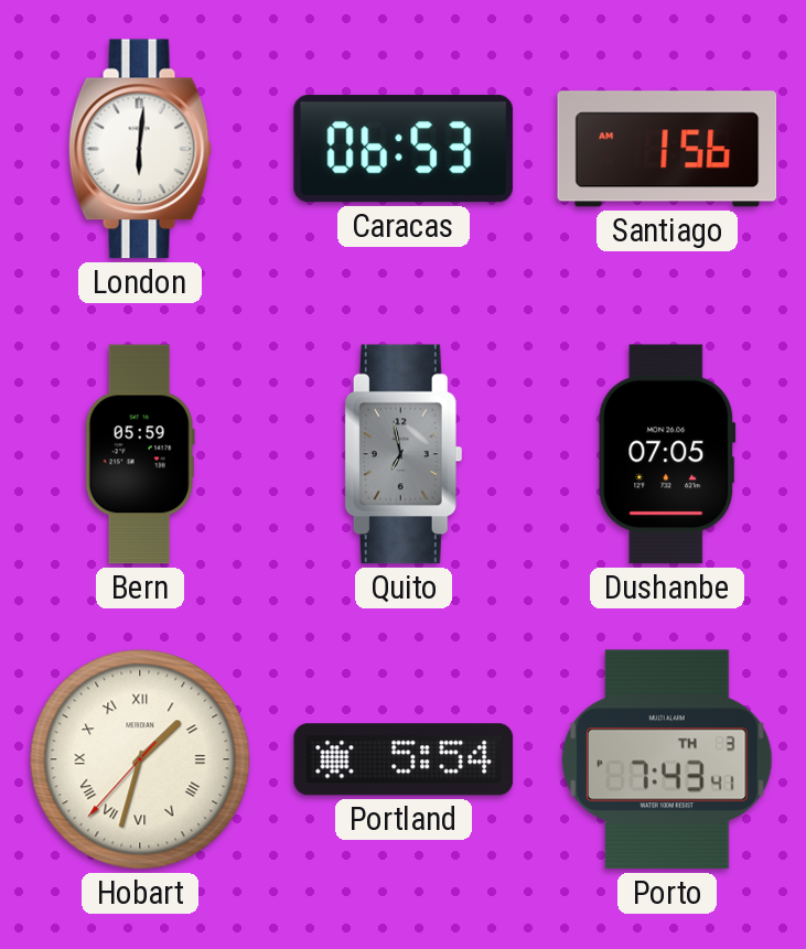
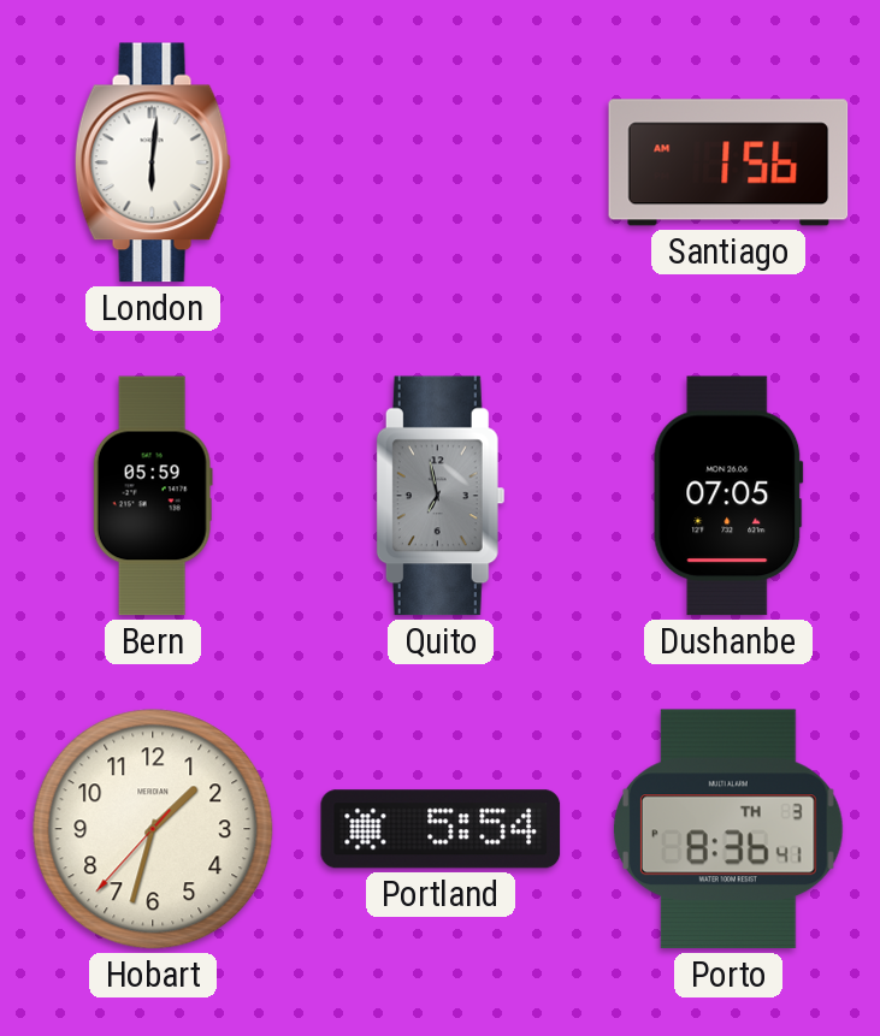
Caracas: 06:53 -> none
Hobart numerals: Roman -> Arabic
Porto: 7:43 -> 8:36
